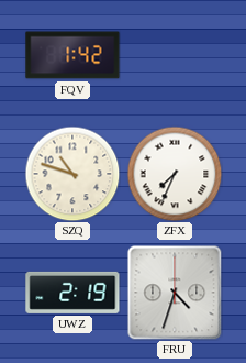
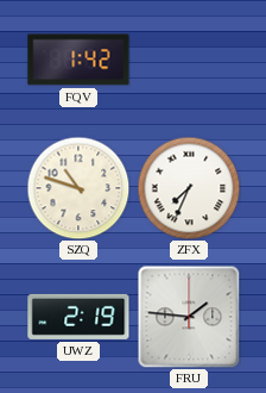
FRU: 4:33 -> 1:46
